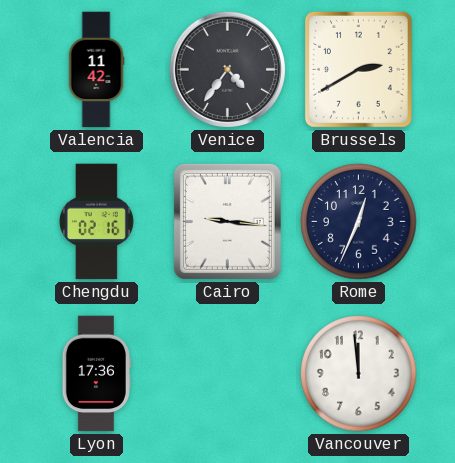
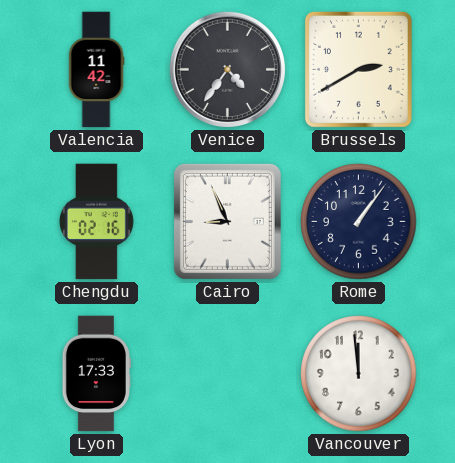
Cairo: 9:16 -> 8:56
Rome: 12:34 -> 1:06
Lyon: 17:36 -> 17:33
